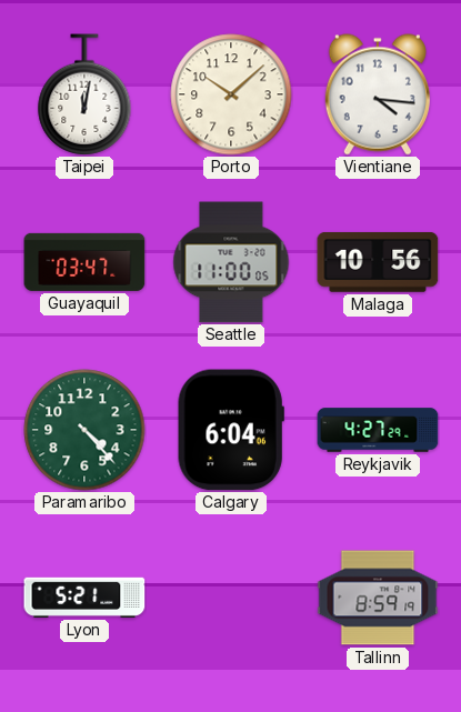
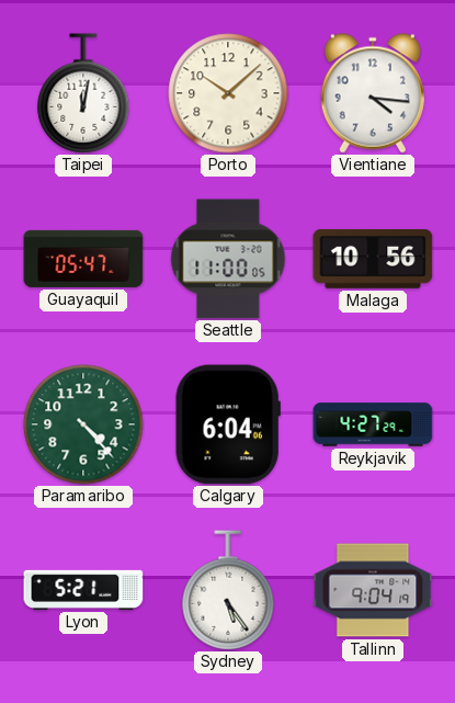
Guayaquil: 03:47 -> 05:47
Sydney: none -> 5:24
Tallinn: 8:59 -> 9:04
